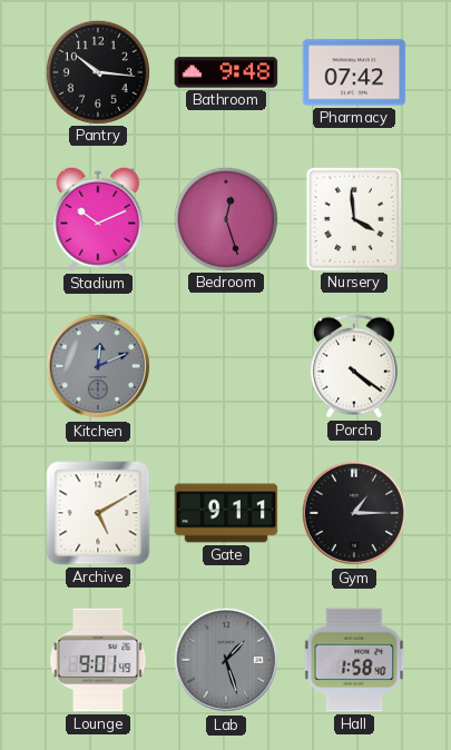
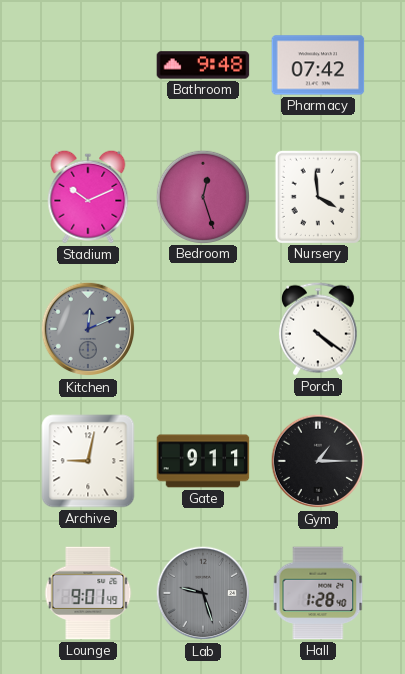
Pantry: 10:16 -> none
Archive: 5:10 -> 9:02
Lab: 1:27 -> 9:27
Hall: 1:58 -> 1:28
